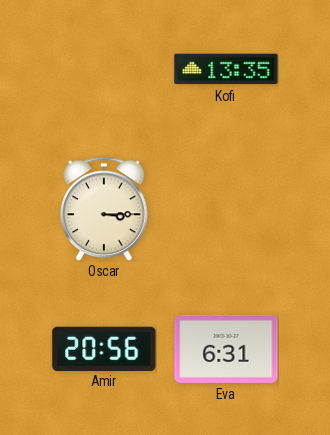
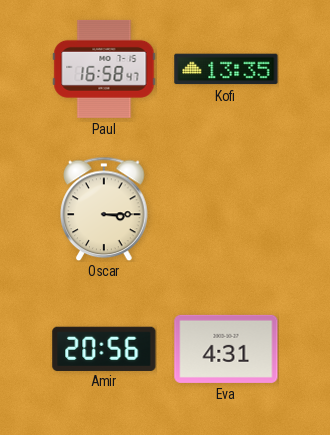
Paul: none -> 16:58
Eva: 6:31 -> 4:31
